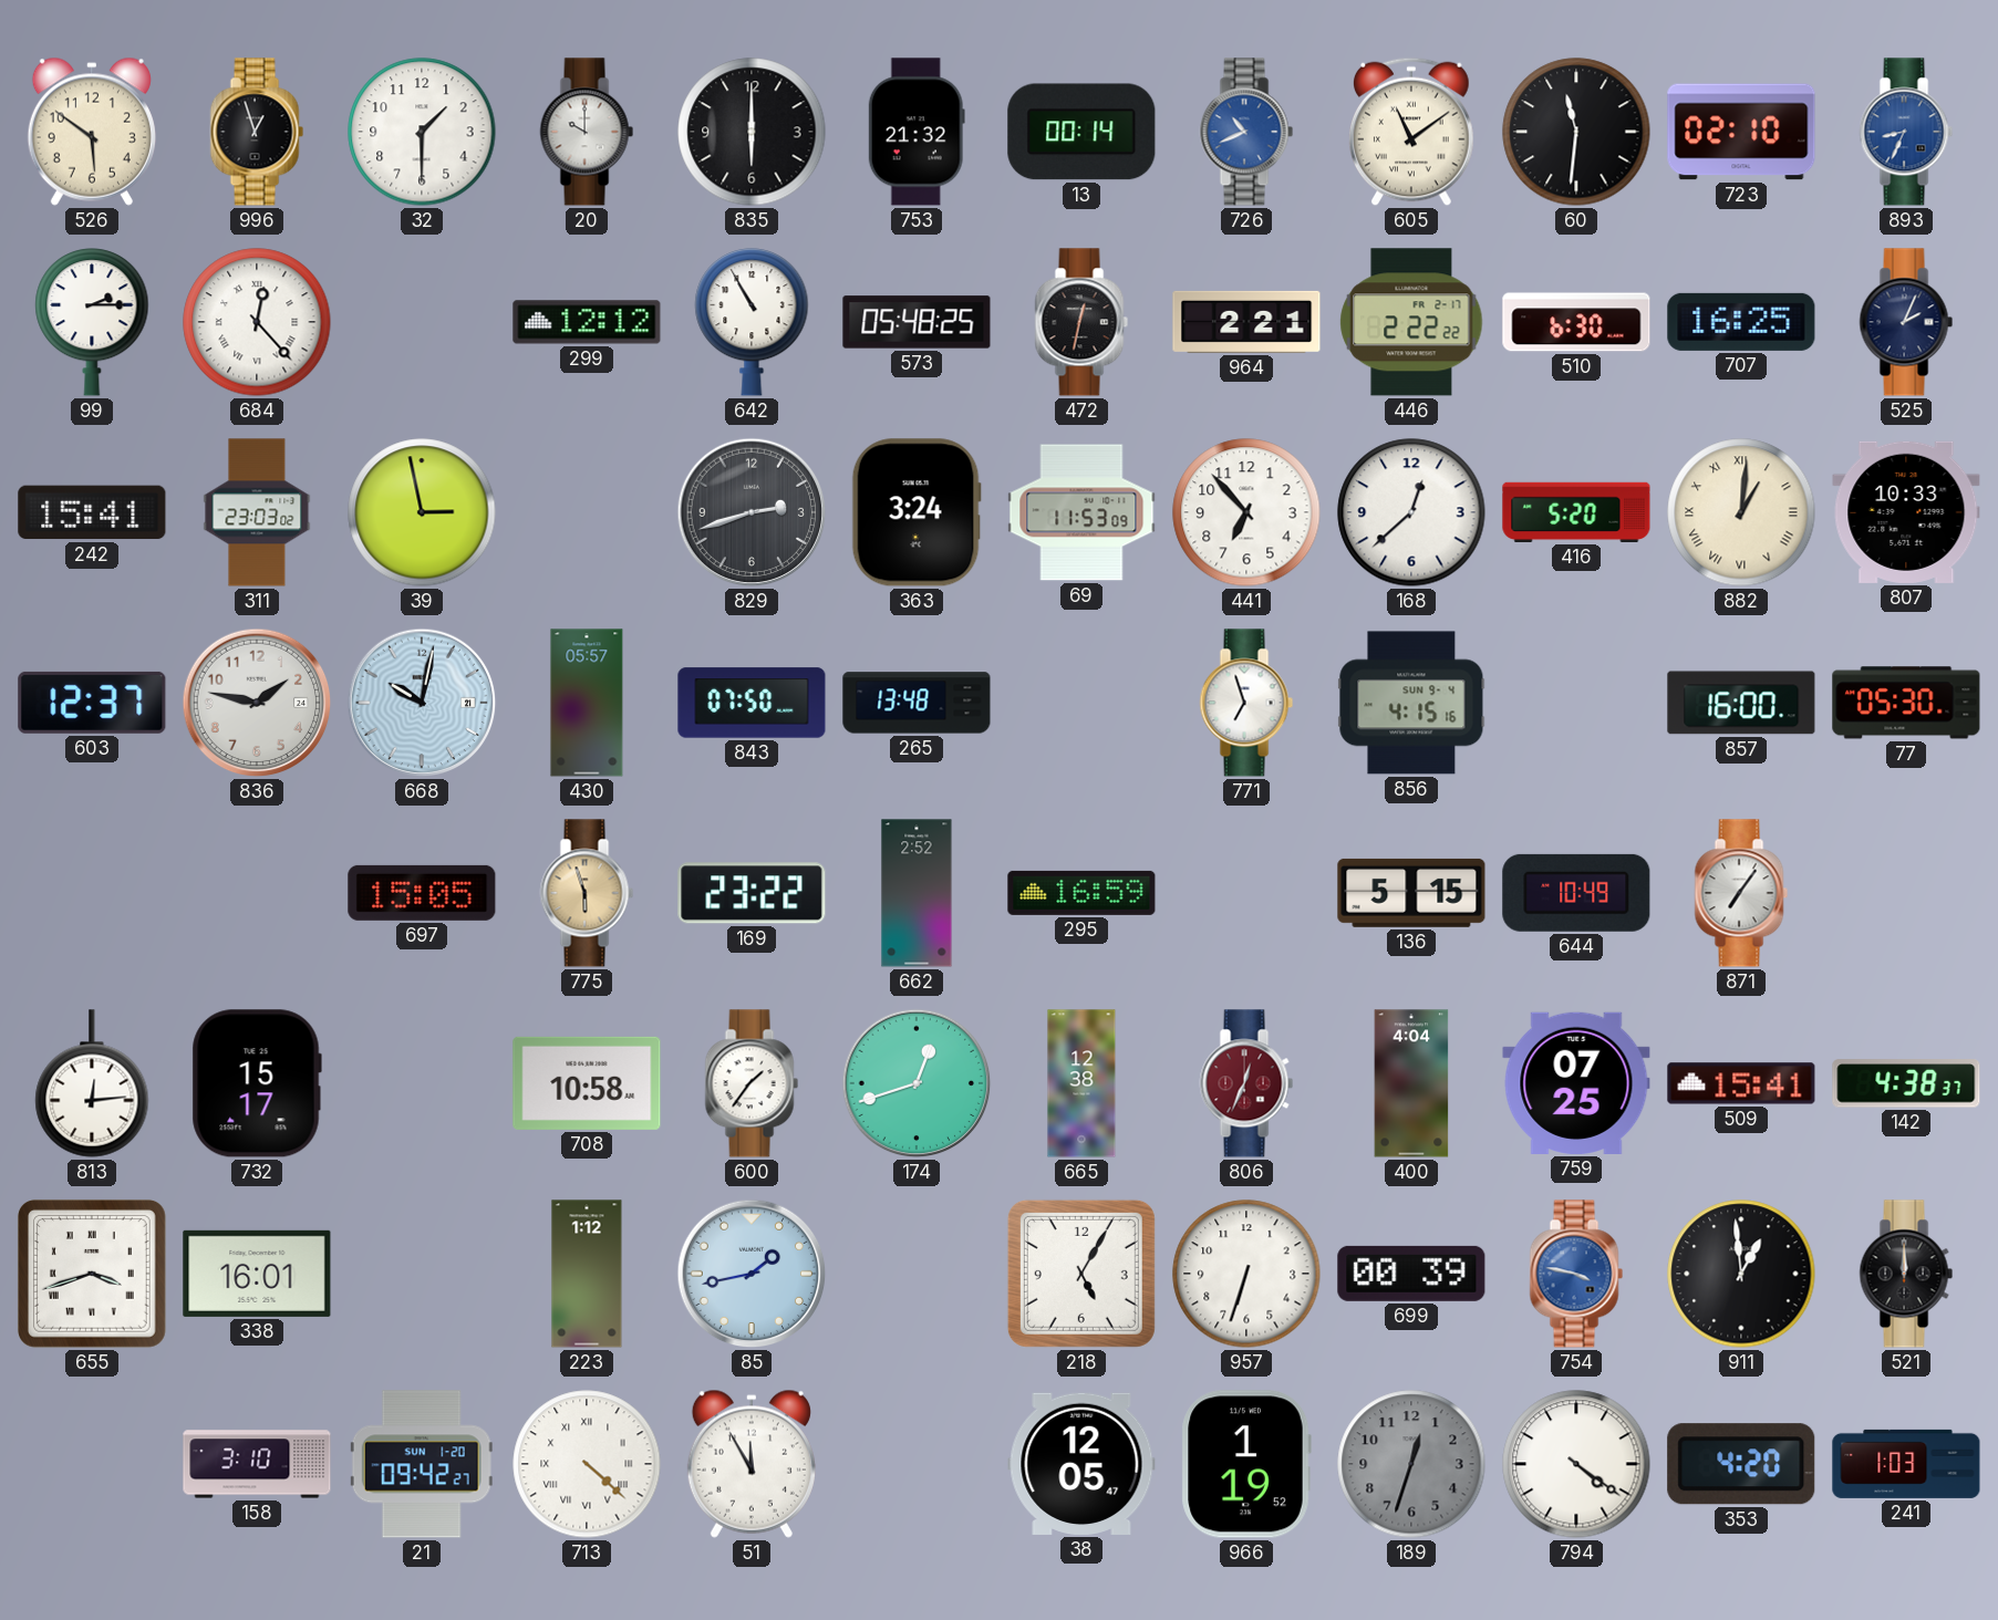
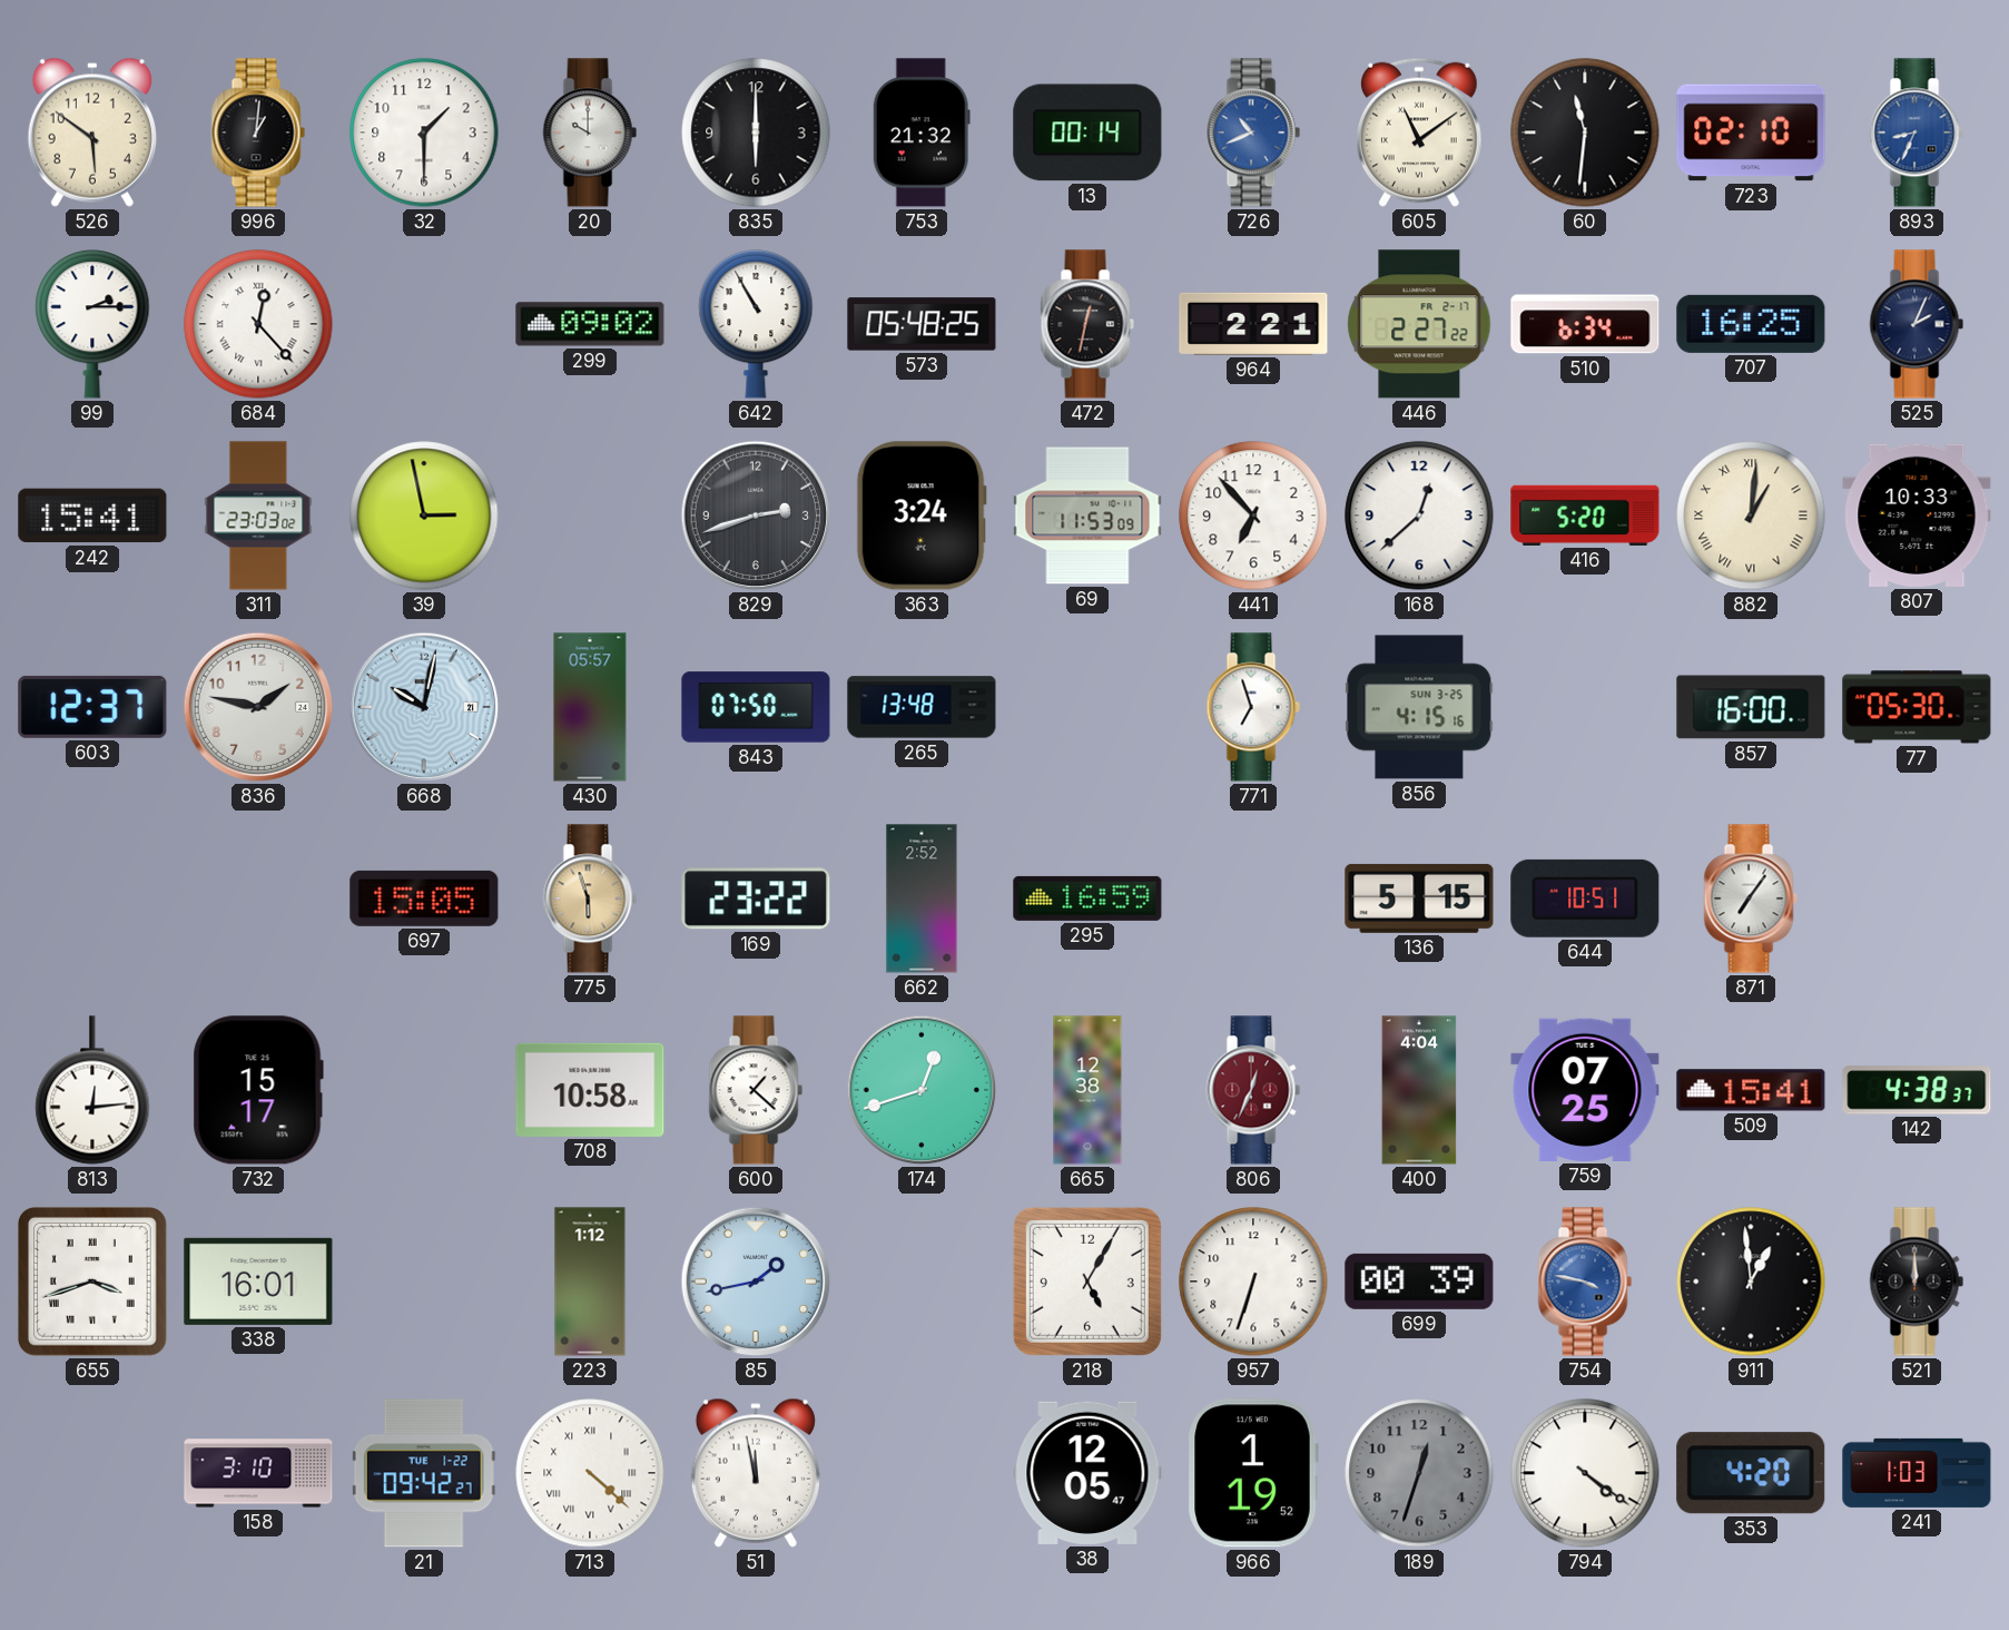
996: 12:57 -> 1:01
299: 12:12 -> 09:02
446: 2:22 -> 2:27
510: 6:30 -> 6:34
856 date: SUN 9-4 -> SUN 3-25
644: 10:49 -> 10:51
600: 1:36 -> 1:22
21 date: SUN 1-20 -> TUE 1-22
51: 11:55 -> 11:58
